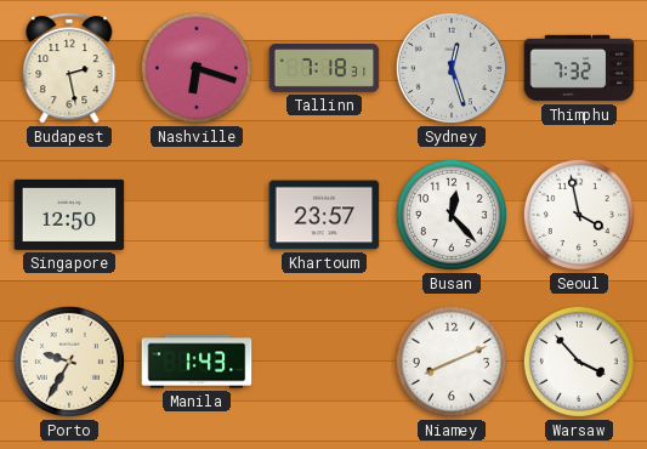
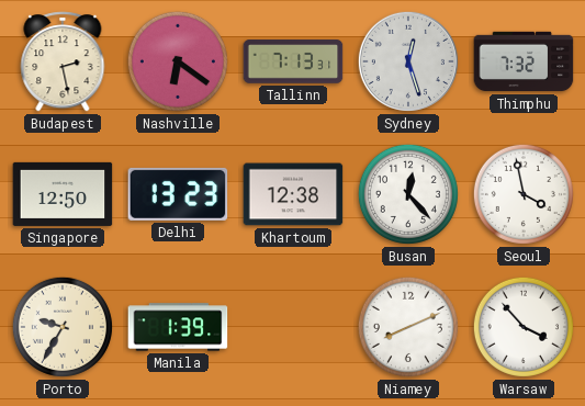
Nashville: 6:18 -> 6:21
Tallinn: 7:18 -> 7:13
Delhi: none -> 13:23
Khartoum: 23:57 -> 12:38
Manila: 1:43 -> 1:39
